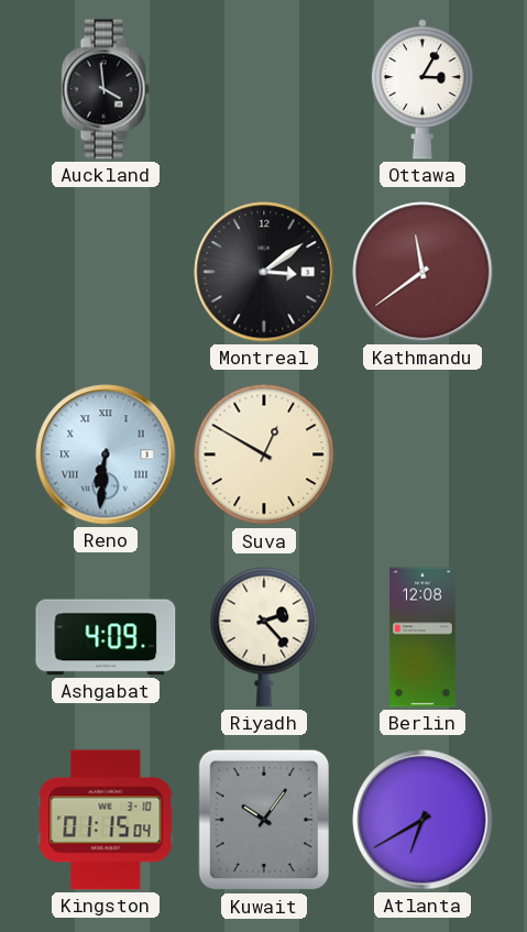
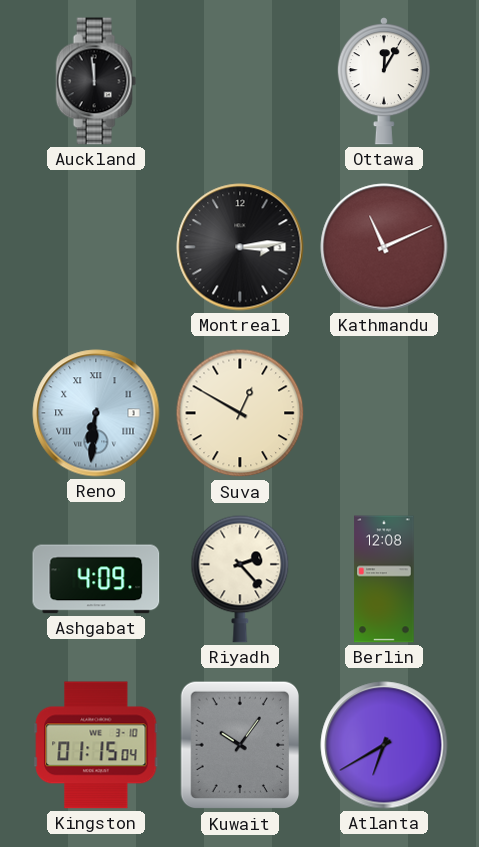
Auckland: 3:59 -> 11:59
Ottawa: 3:05 -> 12:05
Montreal: 3:09 -> 3:14
Kathmandu: 11:39 -> 11:11
